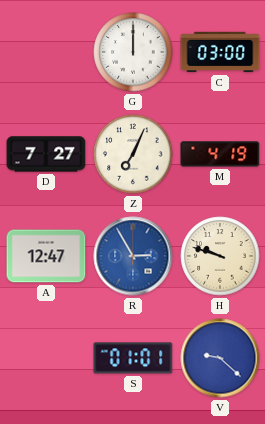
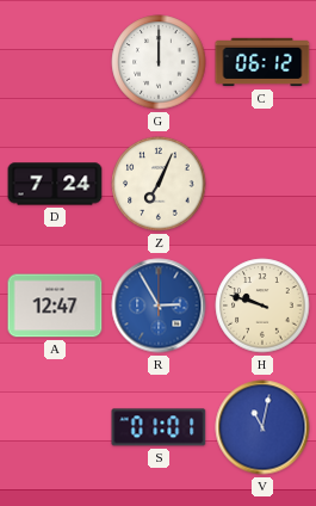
C: 03:00 -> 06:12
D: 7:27 -> 7:24
M: 4:19 -> none
V: 9:22 -> 11:02
